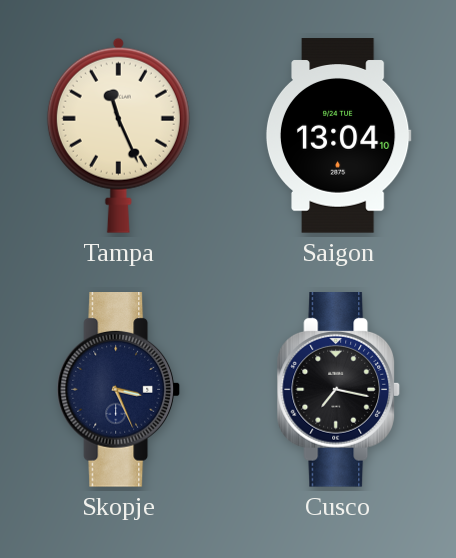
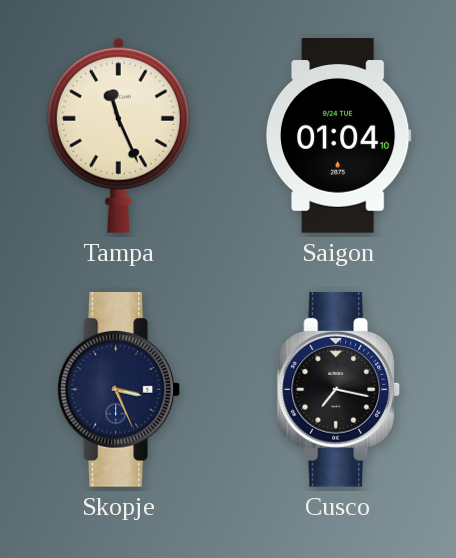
Saigon: 13:04 -> 01:04
